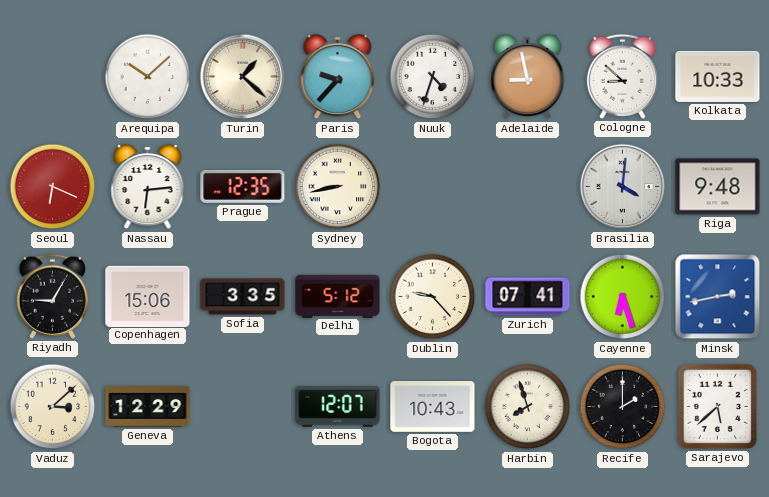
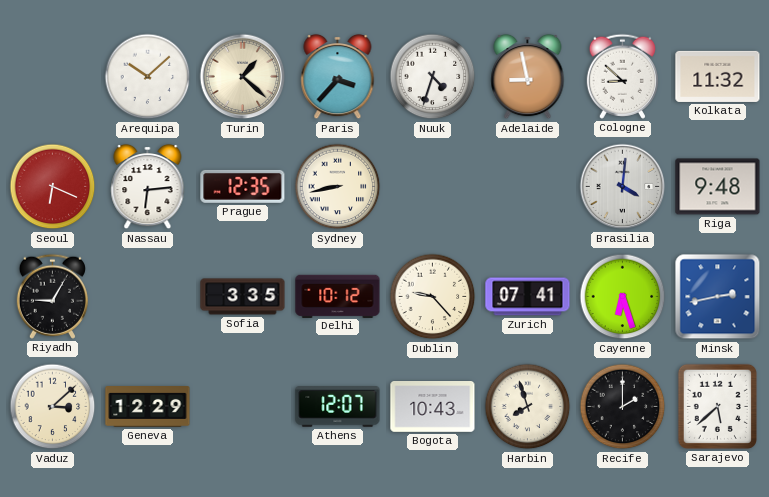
Paris: 9:37 -> 3:37
Kolkata: 10:33 -> 11:32
Copenhagen: 15:06 -> none
Delhi: 5:12 -> 10:12
